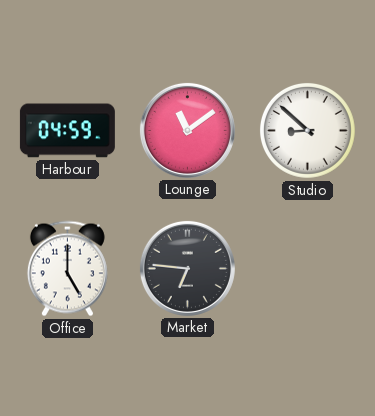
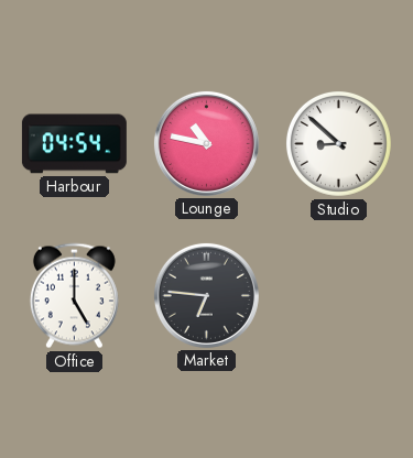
Harbour: 04:59 -> 04:54
Lounge: 11:09 -> 10:47
